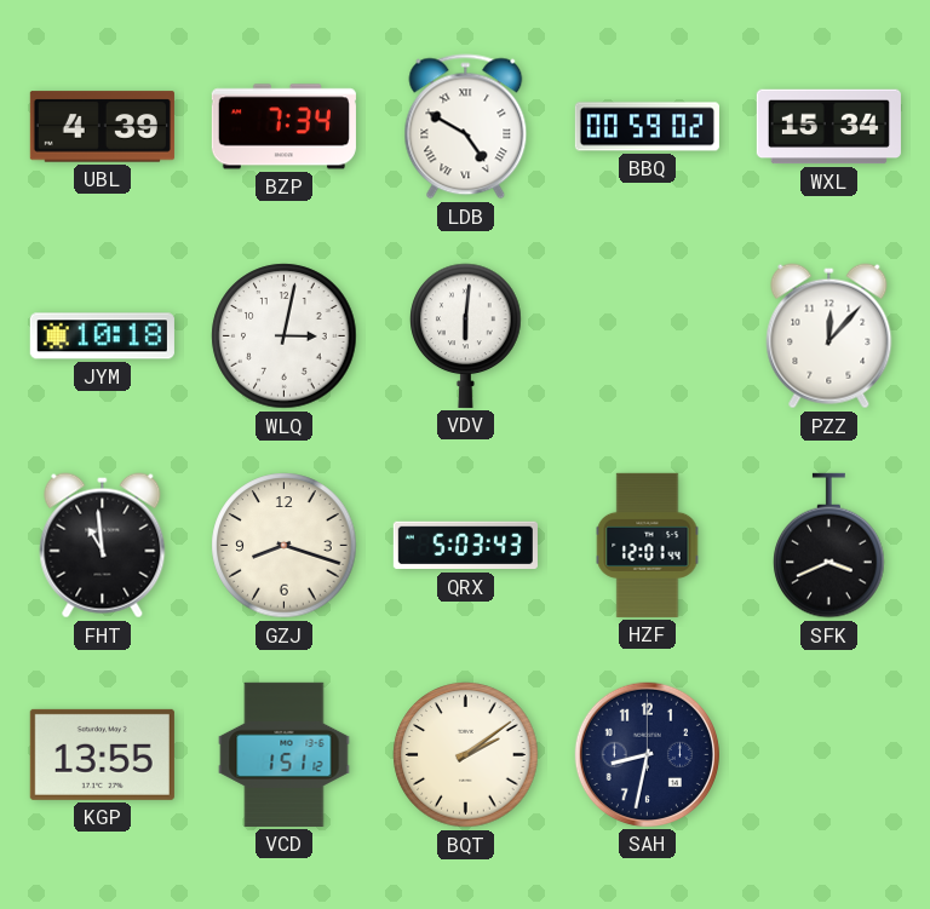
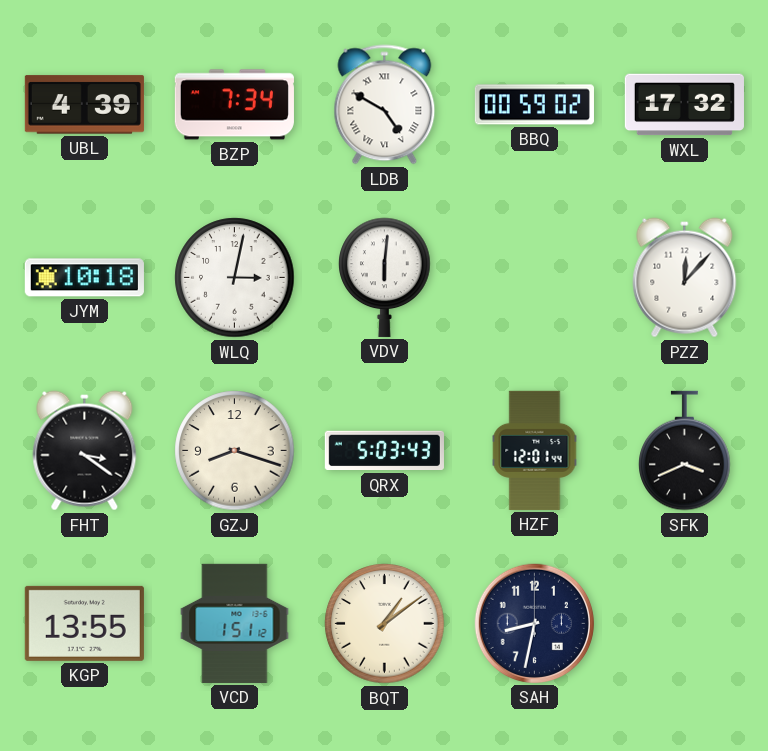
WXL: 15:34 -> 17:32
FHT: 10:59 -> 3:21
BQT: 2:09 -> 1:09
